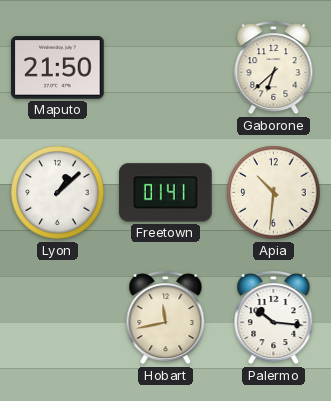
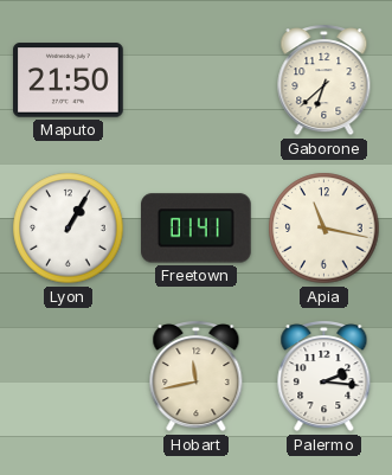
Lyon: 1:08 -> 1:05
Apia: 10:31 -> 11:17
Palermo: 10:16 -> 2:16
